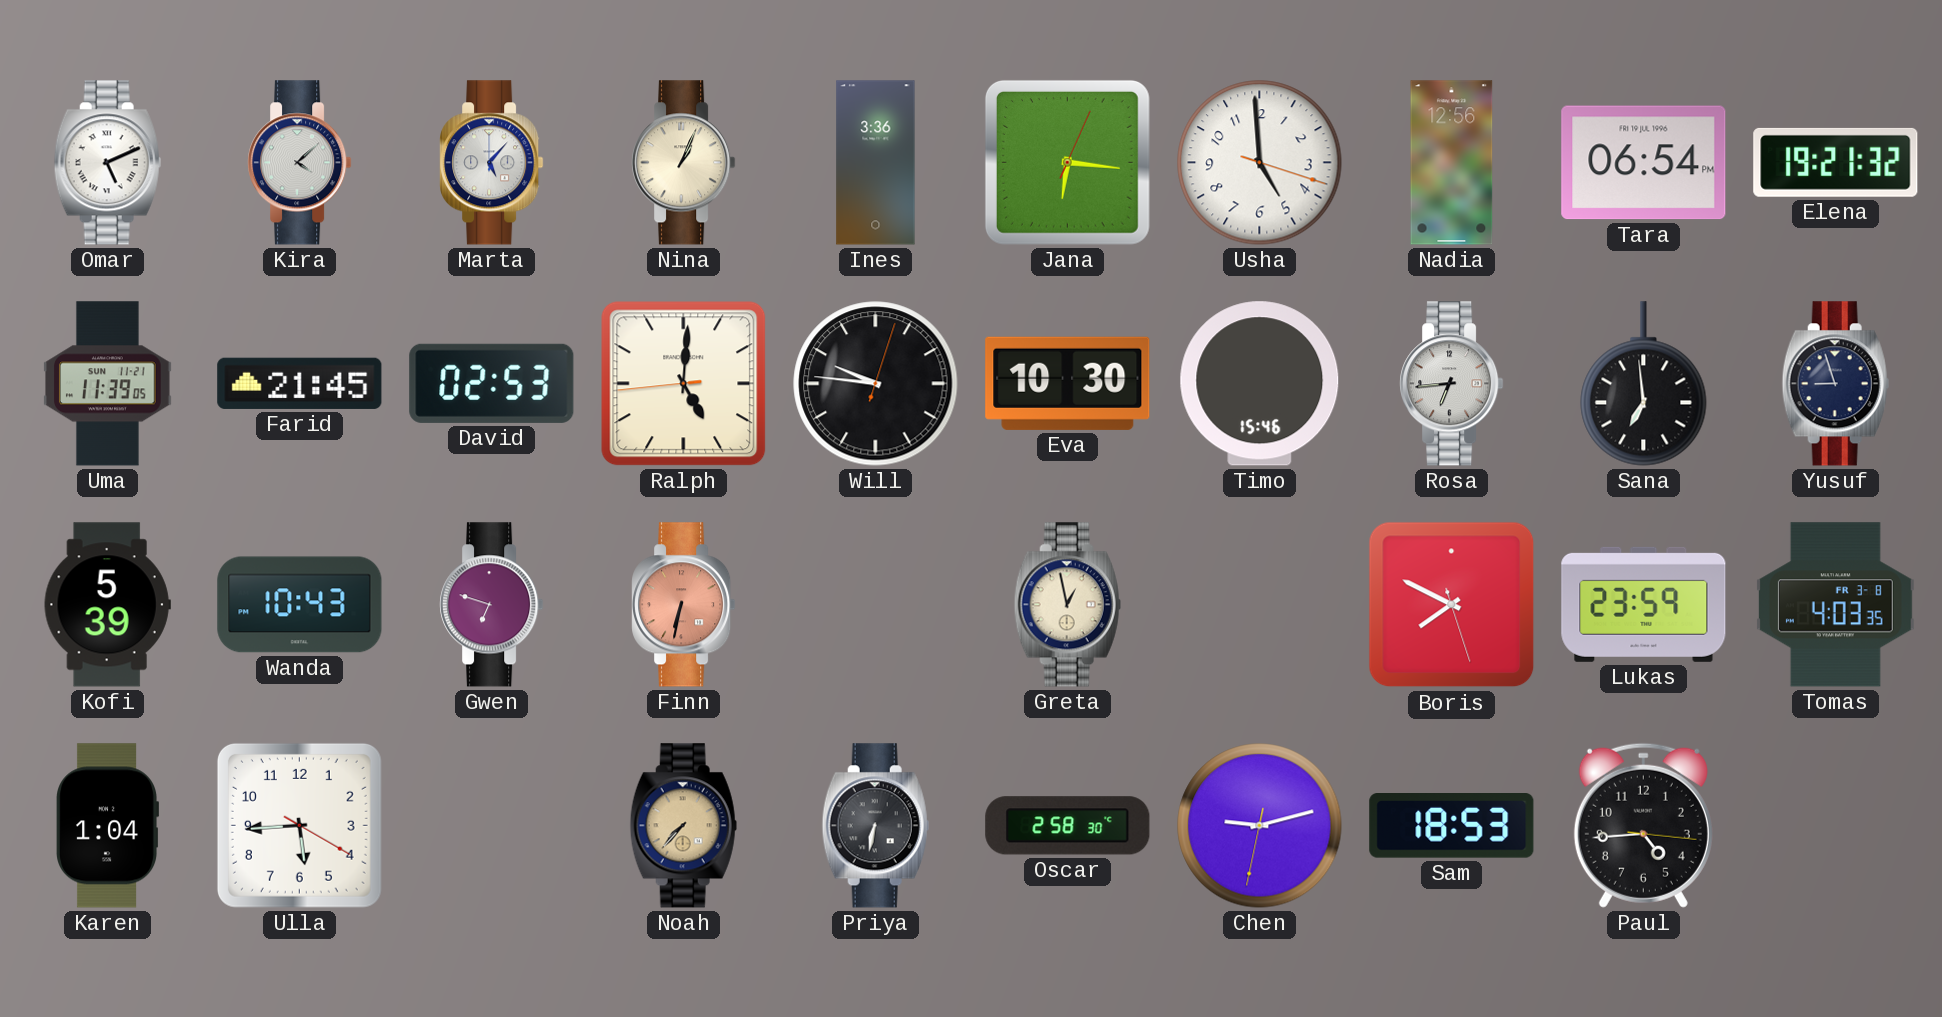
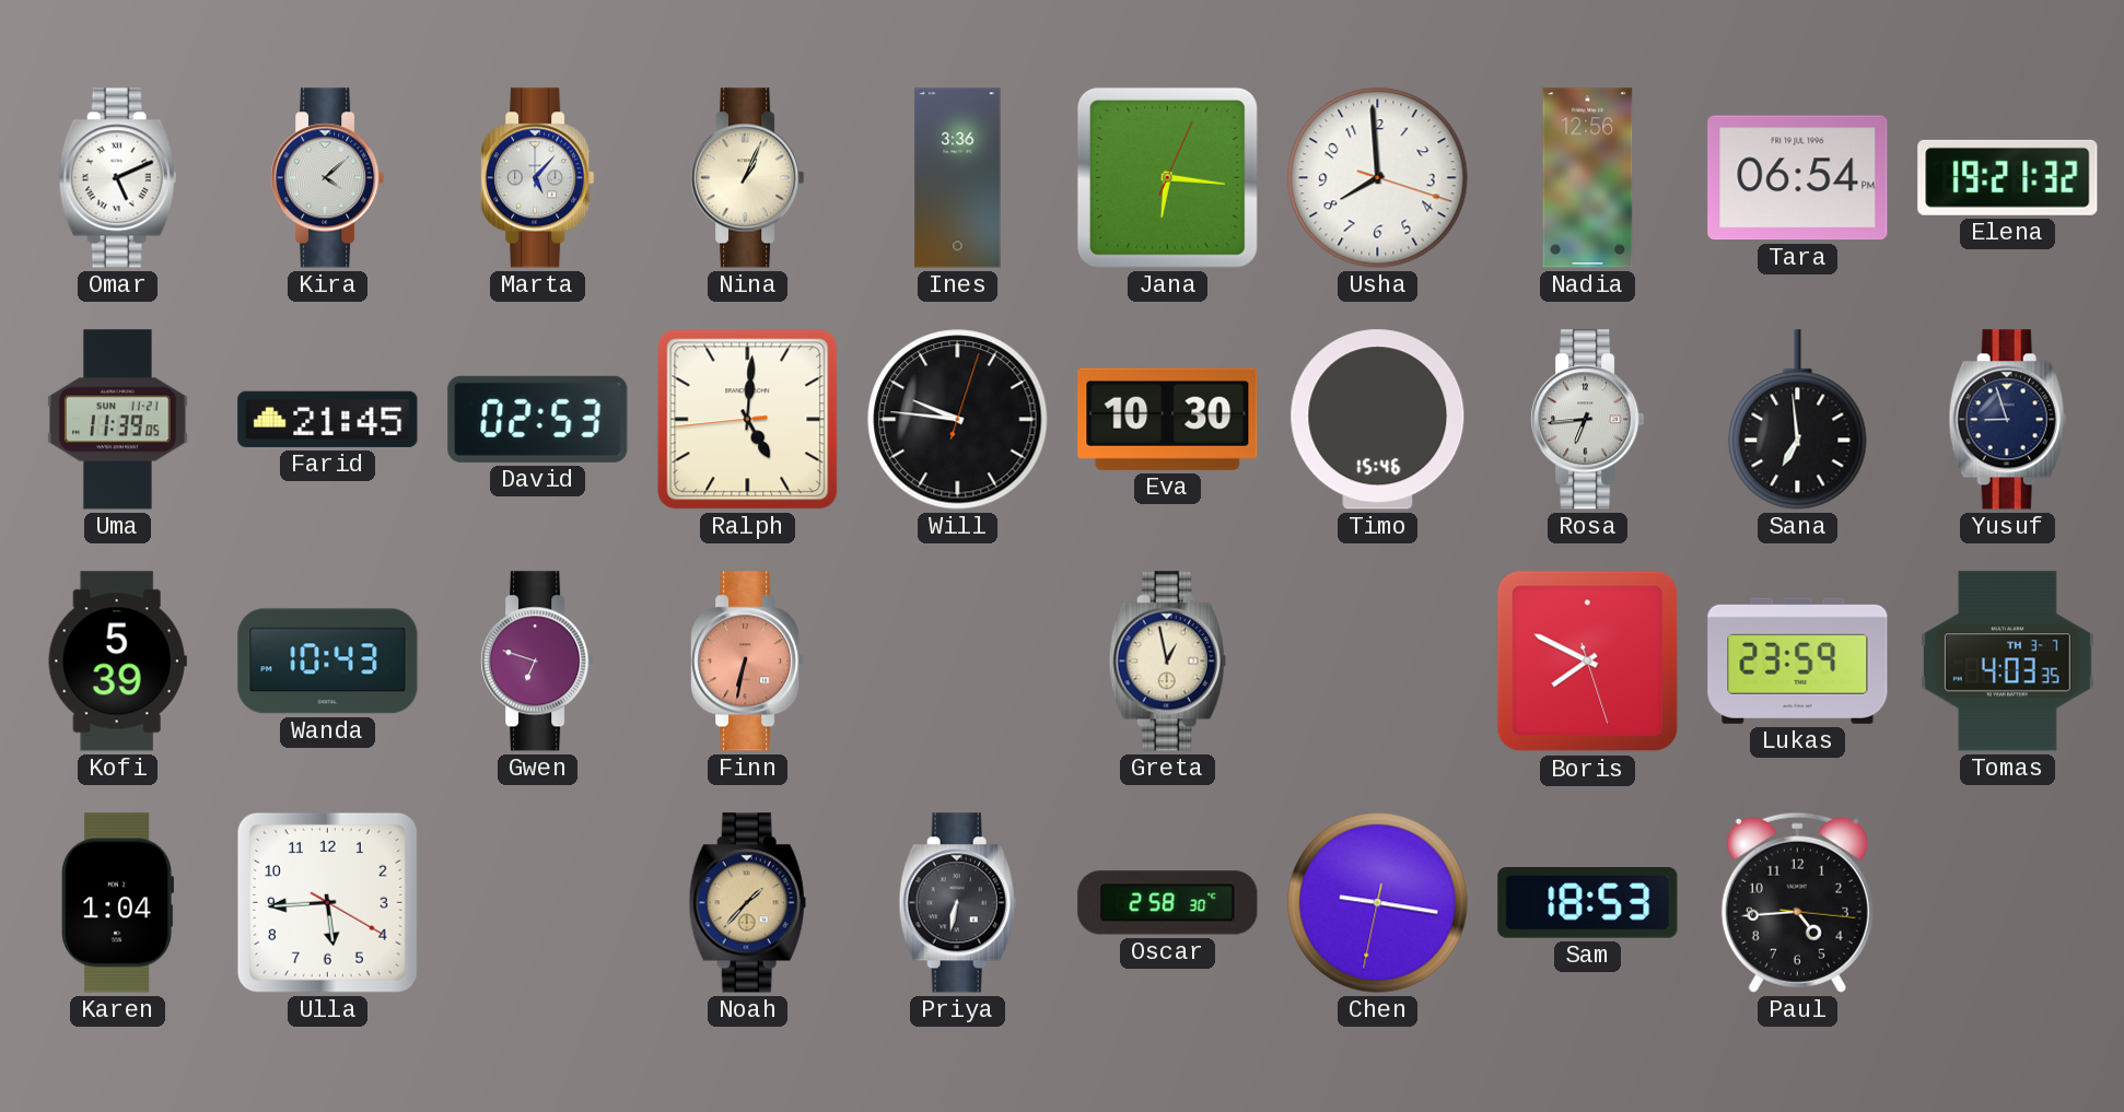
Usha: 4:59 -> 7:59
Tomas date: FR 3-8 -> TH 3-7
Noah: 7:37 -> 1:37
Chen: 9:12 -> 9:16
